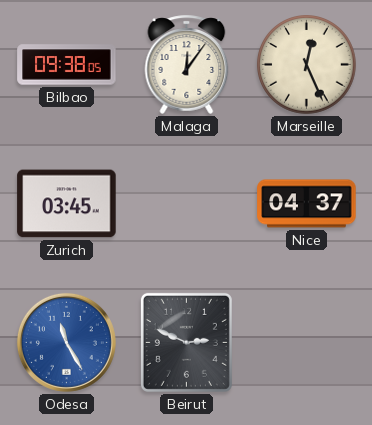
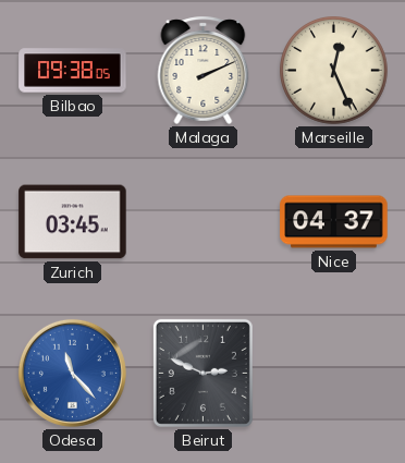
Malaga: 12:06 -> 2:11
Odesa: 11:25 -> 11:23
